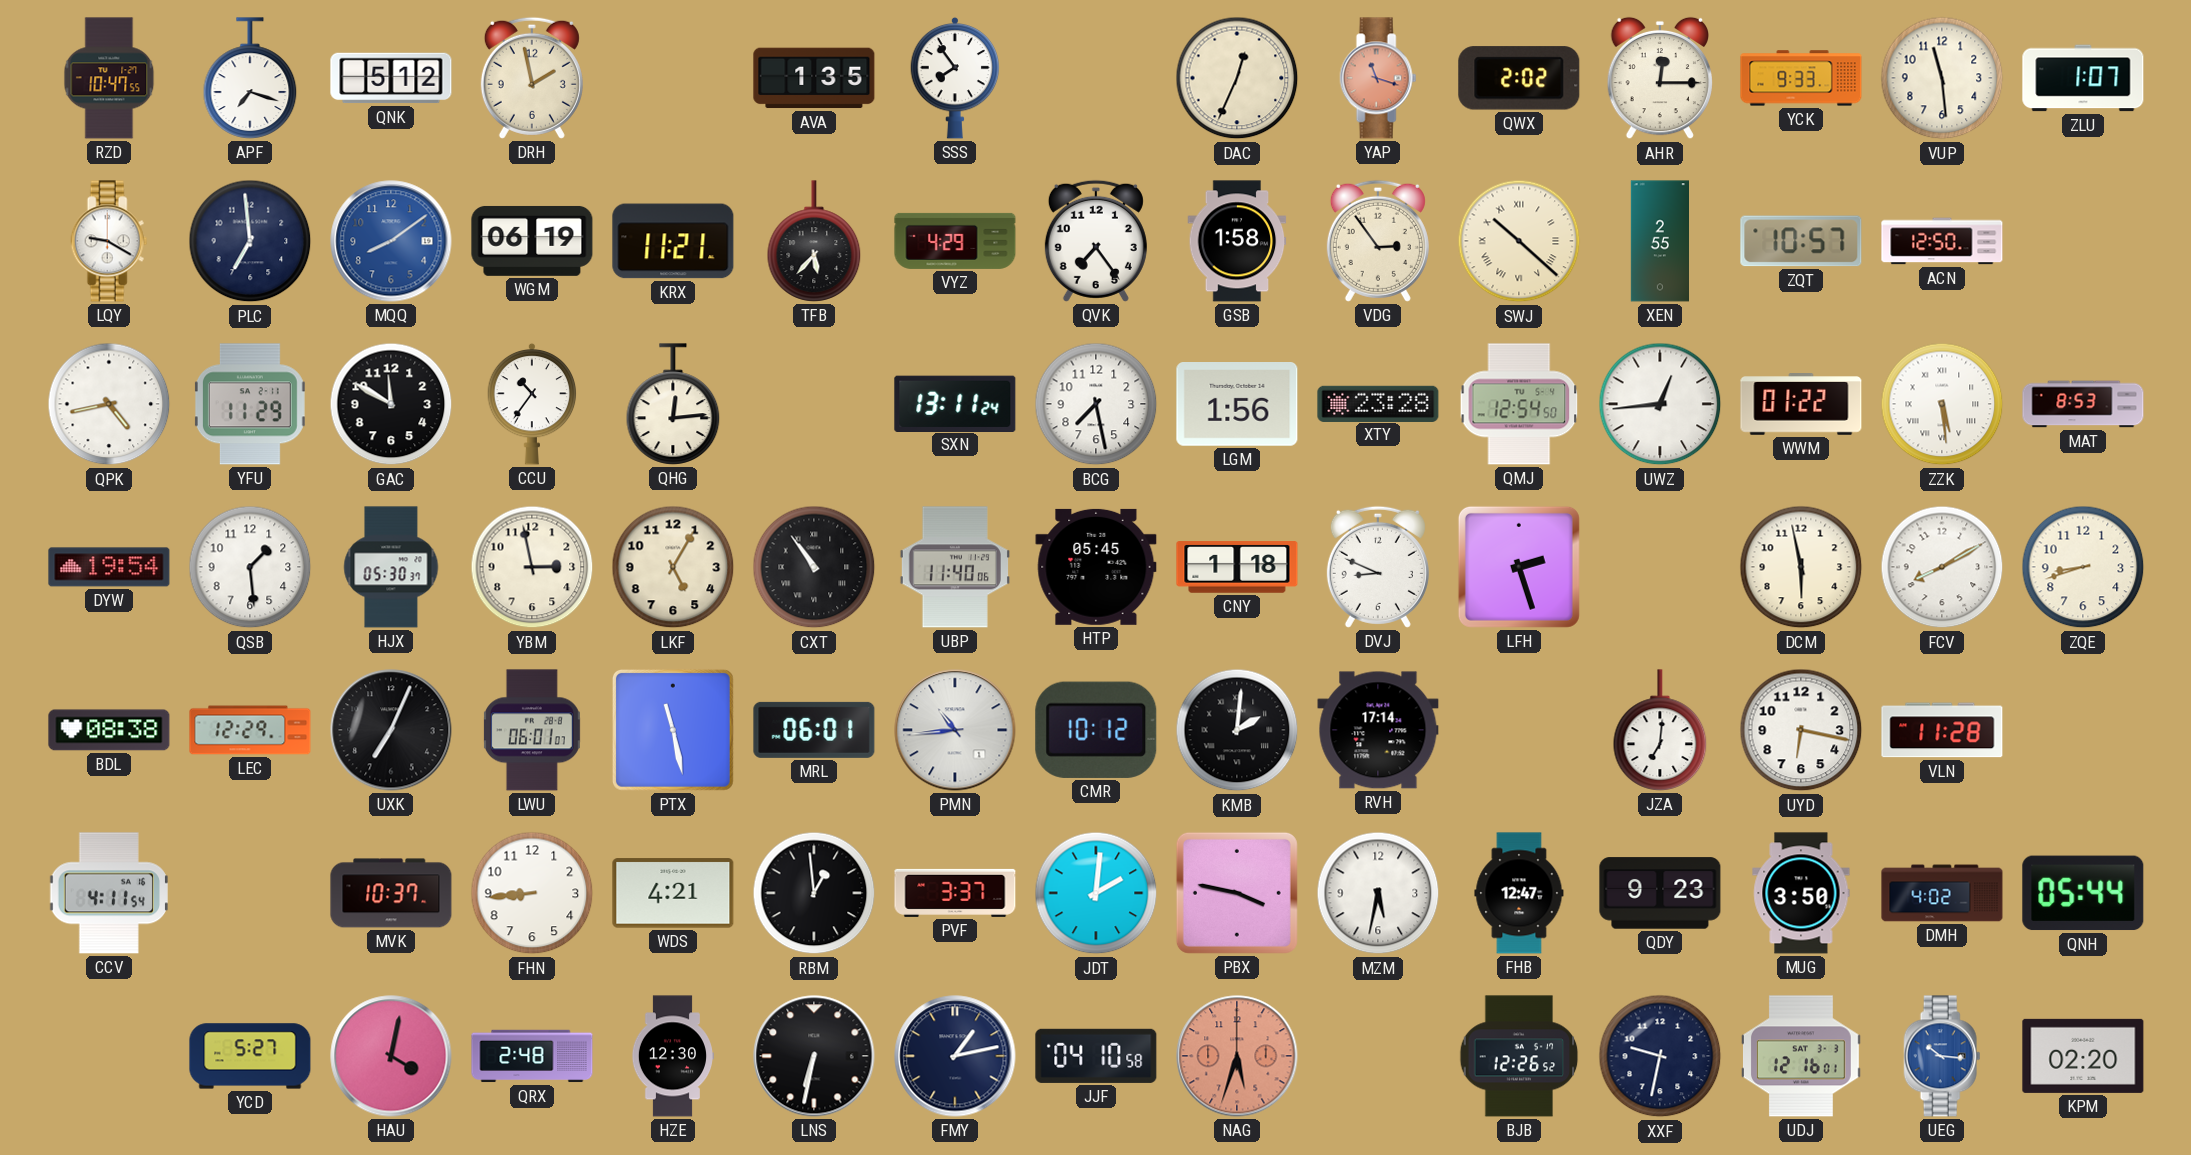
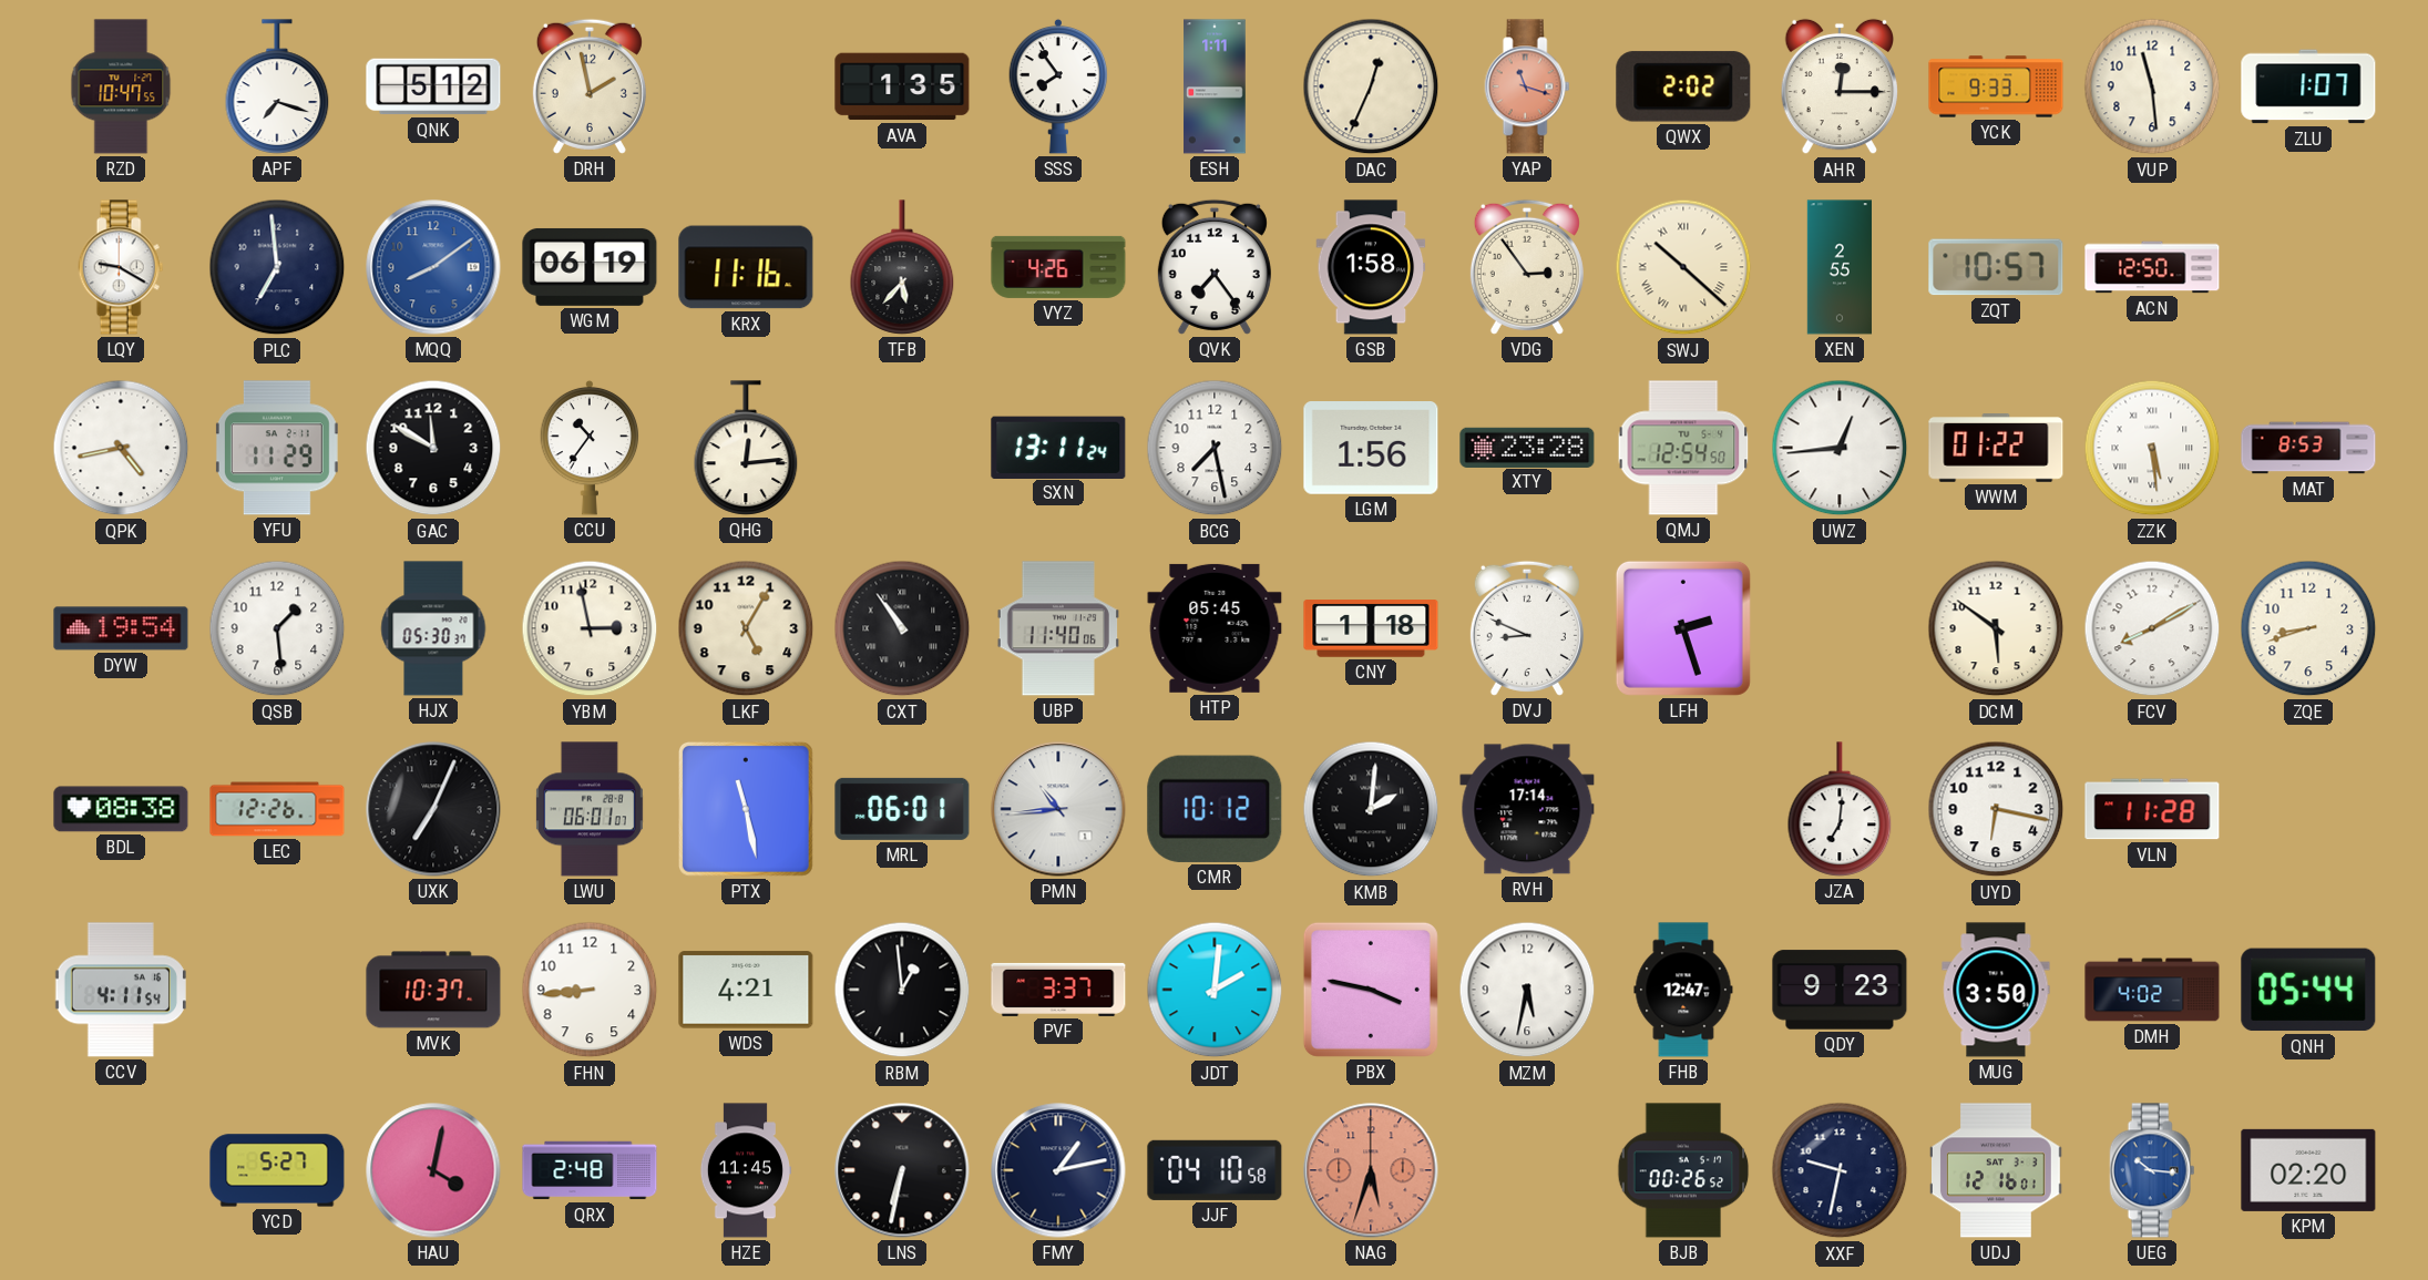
ESH: none -> 1:11
KRX: 11:21 -> 11:16
VYZ: 4:29 -> 4:26
DCM: 5:58 -> 5:51
LEC: 12:29 -> 12:26
HZE: 12:30 -> 11:45
BJB: 12:26 -> 00:26
